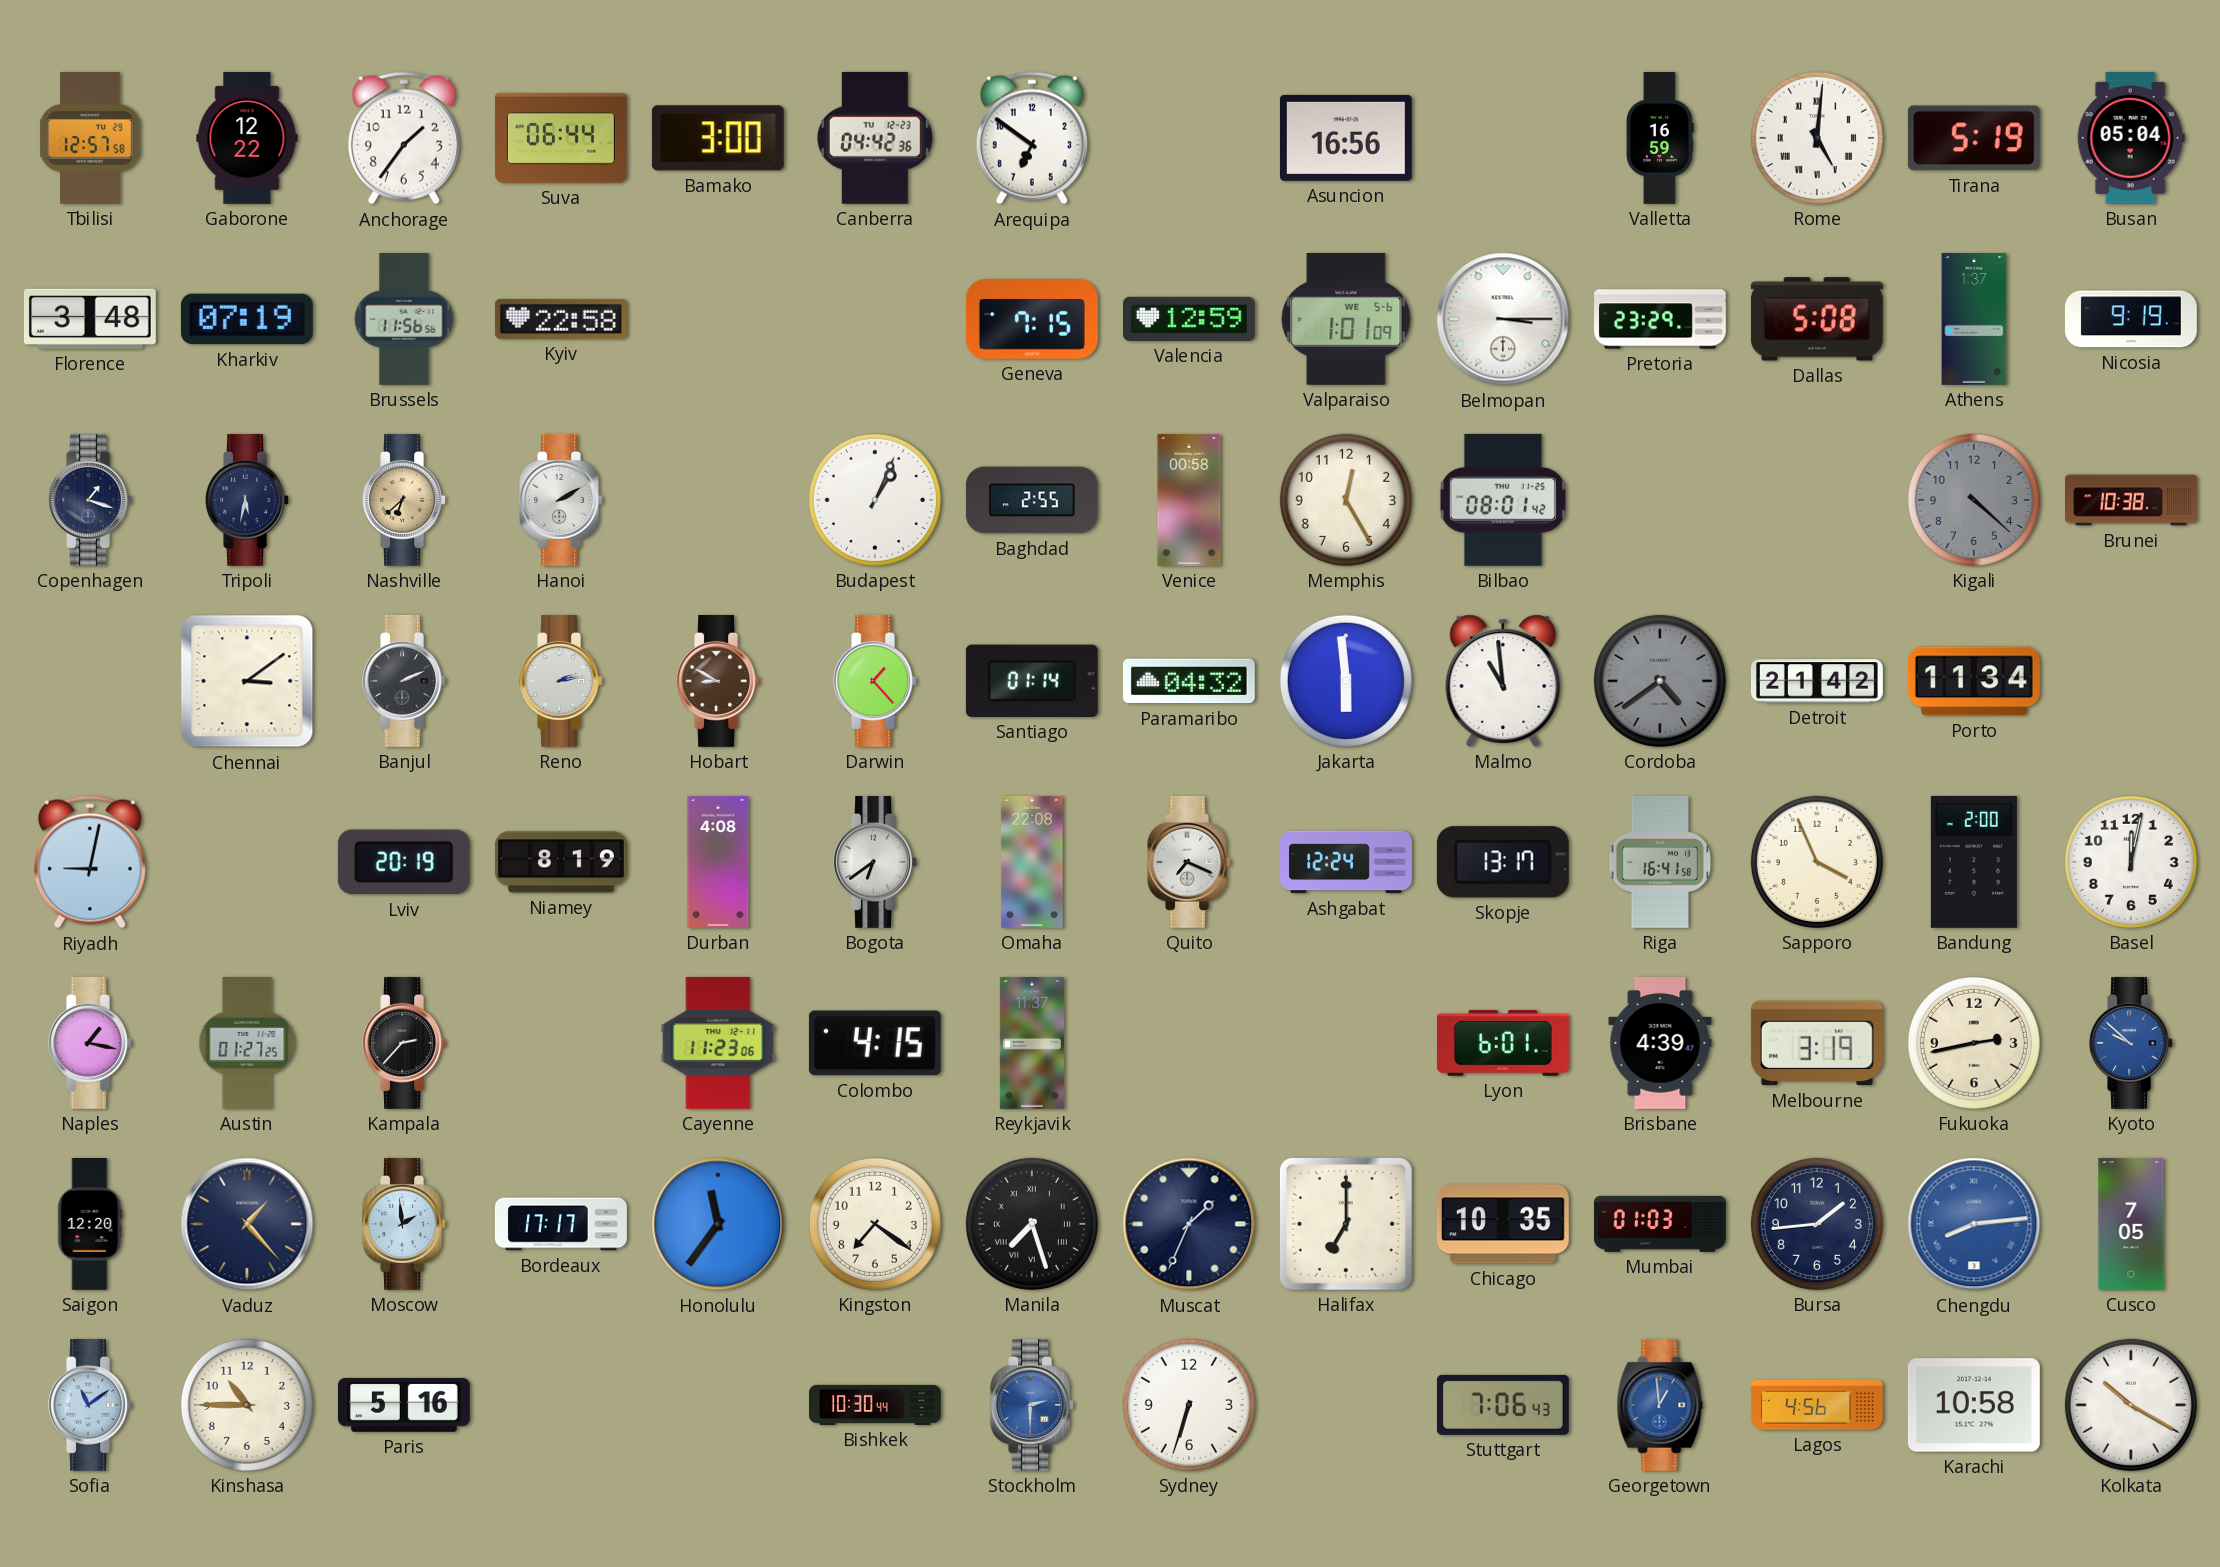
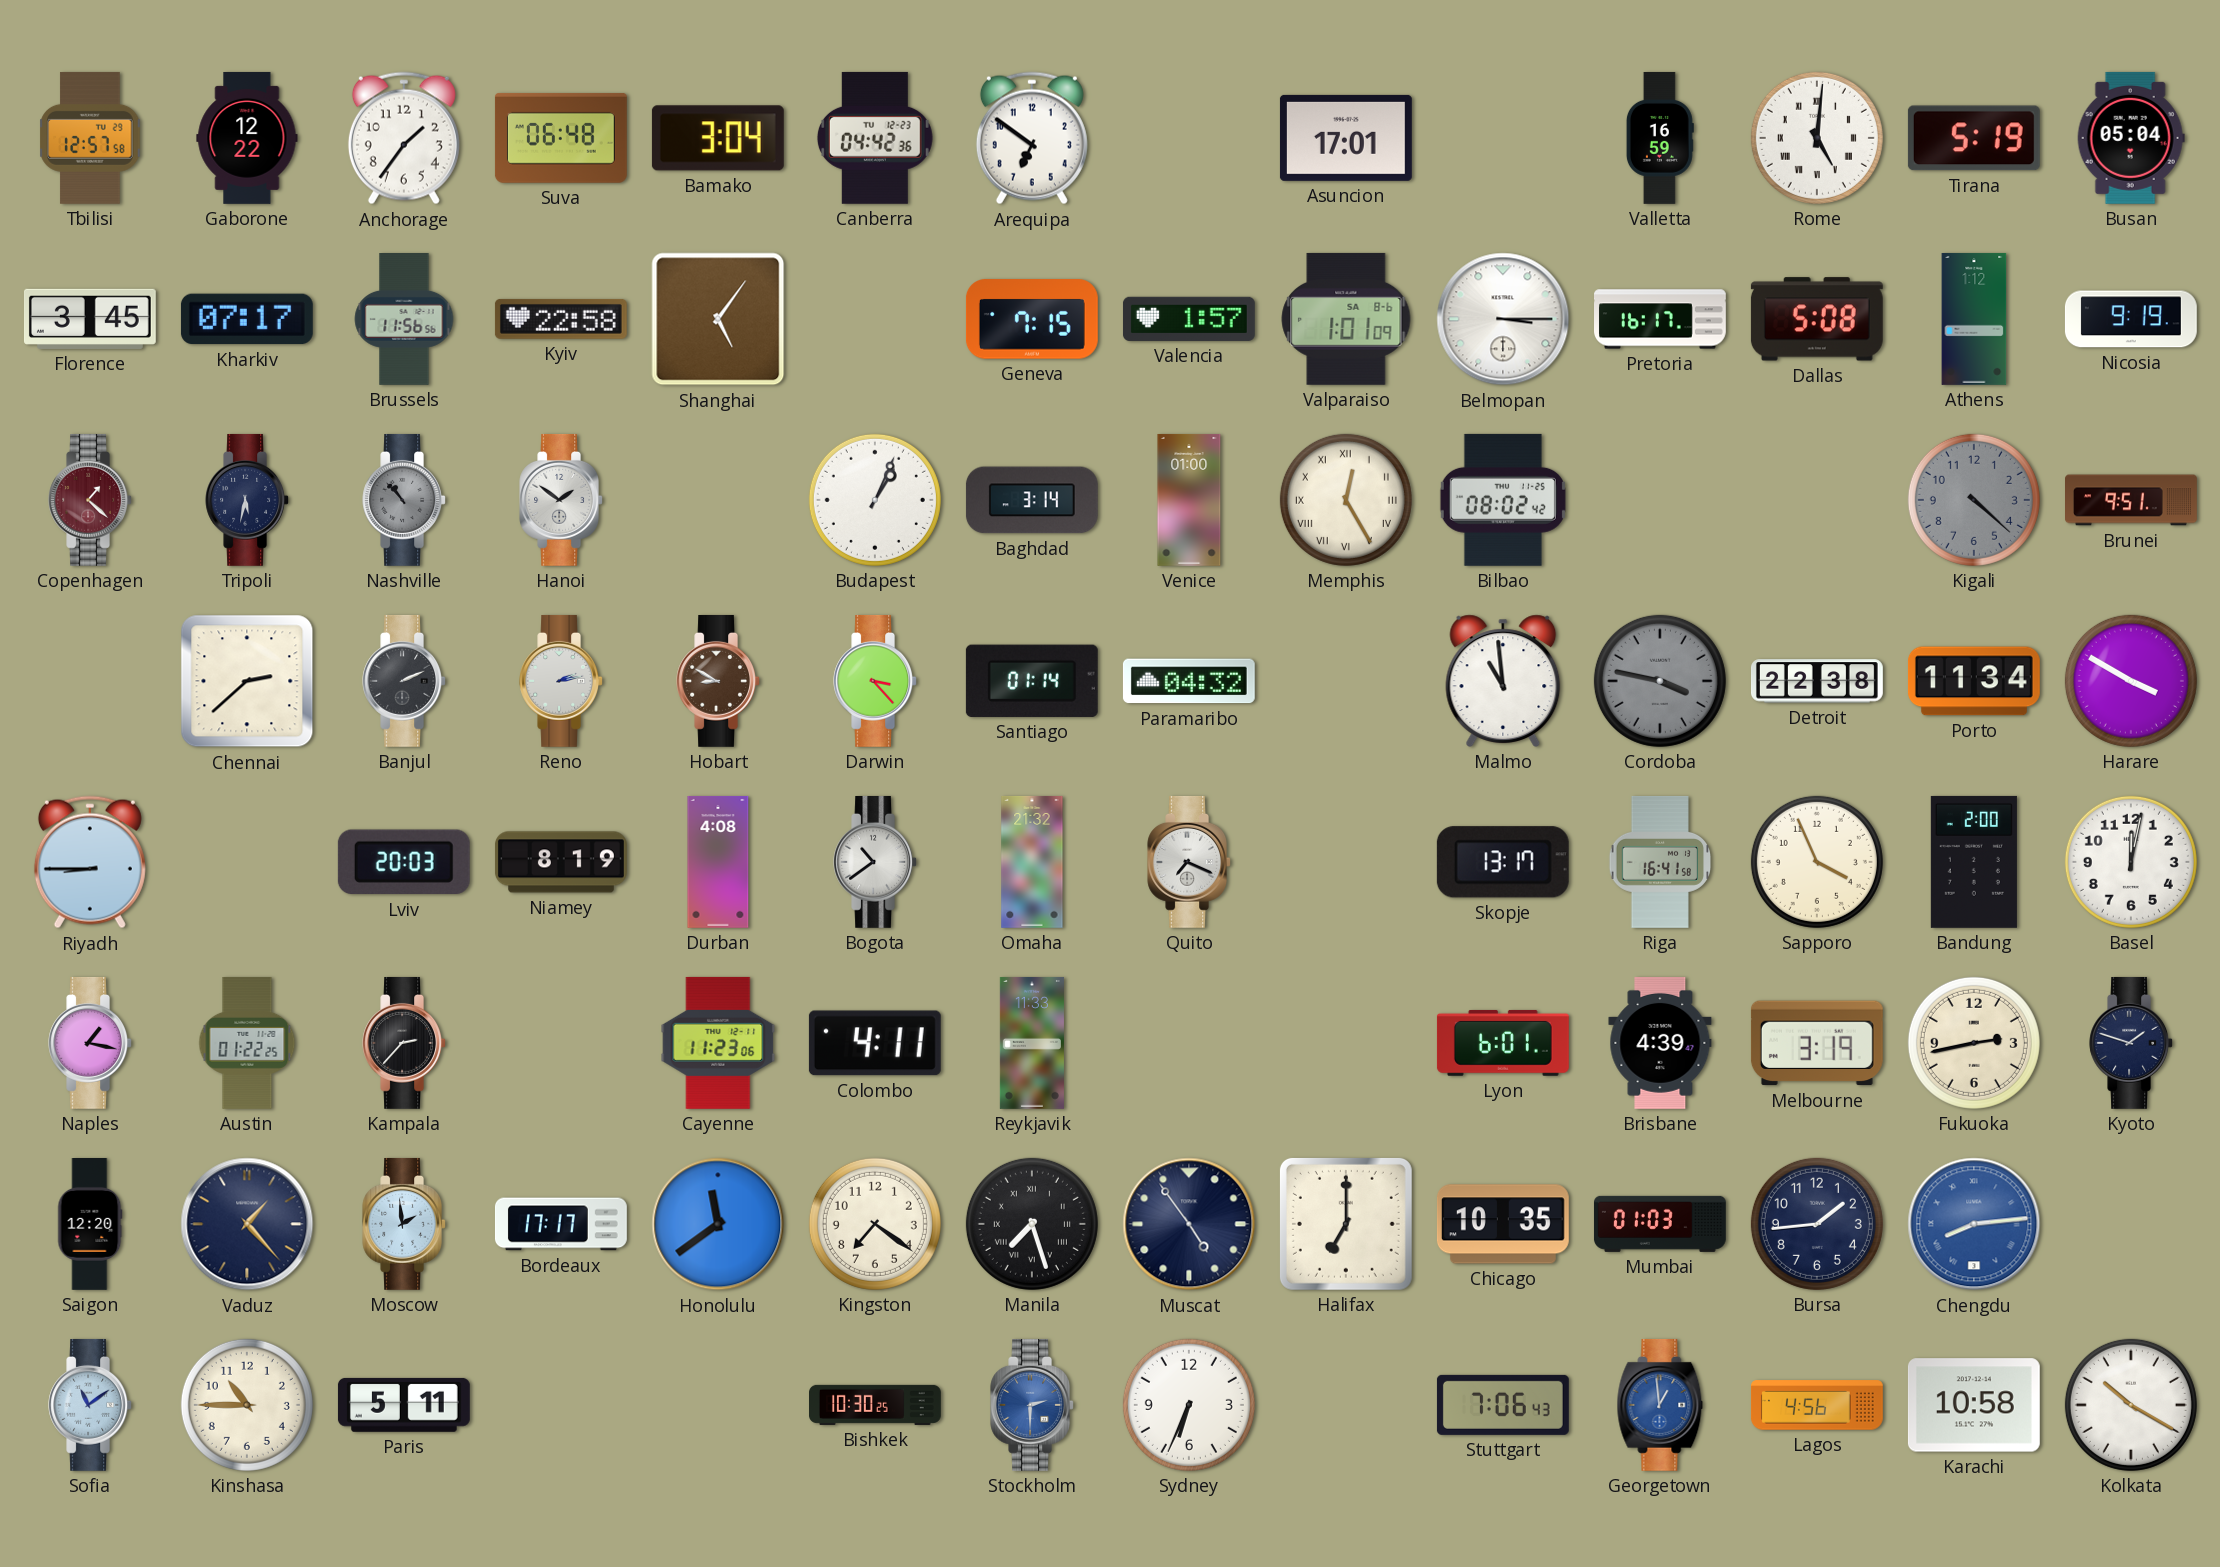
Suva: 06:44 -> 06:48
Bamako: 3:00 -> 3:04
Asuncion: 16:56 -> 17:01
Florence: 3:48 -> 3:45
Kharkiv: 07:19 -> 07:17
Shanghai: none -> 5:06
Valencia: 12:59 -> 1:57
Valparaiso date: WE 5-6 -> SA 8-6
Pretoria: 23:29 -> 16:17
Athens: 1:37 -> 1:12
Copenhagen: 1:18 -> 1:22
Copenhagen dial: navy -> burgundy
Nashville: 6:38 -> 10:53
Nashville dial: champagne -> grey
Hanoi: 2:10 -> 1:51
Baghdad: 2:55 -> 3:14
Venice: 00:58 -> 01:00
Memphis numerals: Arabic -> Roman
Bilbao: 08:01 -> 08:02
Brunei: 10:38 -> 9:51
Chennai: 3:09 -> 2:38
Darwin: 1:23 -> 3:23
Jakarta: 5:59 -> none
Cordoba: 4:39 -> 3:47
Detroit: 21:42 -> 22:38
Harare: none -> 3:50
Riyadh: 9:02 -> 8:45
Lviv: 20:19 -> 20:03
Bogota: 6:39 -> 10:39
Omaha: 22:08 -> 21:32
Ashgabat: 12:24 -> none
Austin: 01:27 -> 01:22
Colombo: 4:15 -> 4:11
Reykjavik: 11:37 -> 11:33
Kyoto: 9:52 -> 1:48
Kyoto dial: blue -> navy
Honolulu: 11:36 -> 11:39
Muscat: 1:34 -> 4:54
Cusco: 7:05 -> none
Paris: 5:16 -> 5:11
Bishkek: 10:30:44 -> 10:30:25
Sydney: 6:33 -> 6:34
